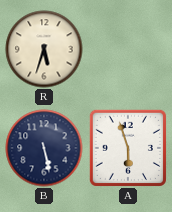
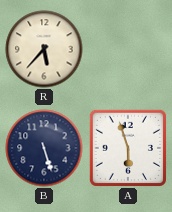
R: 5:33 -> 5:37
B: 5:28 -> 5:27
